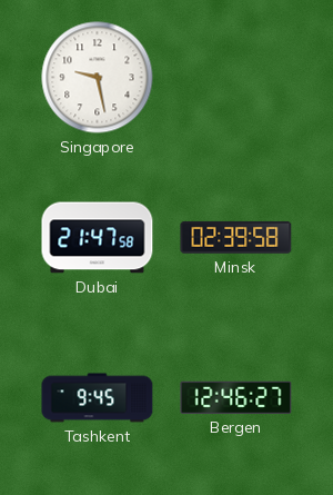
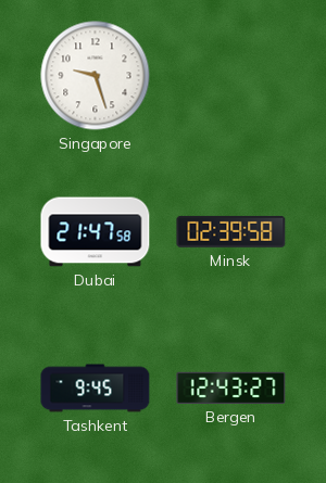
Singapore: 9:28 -> 9:27
Bergen: 12:46 -> 12:43
